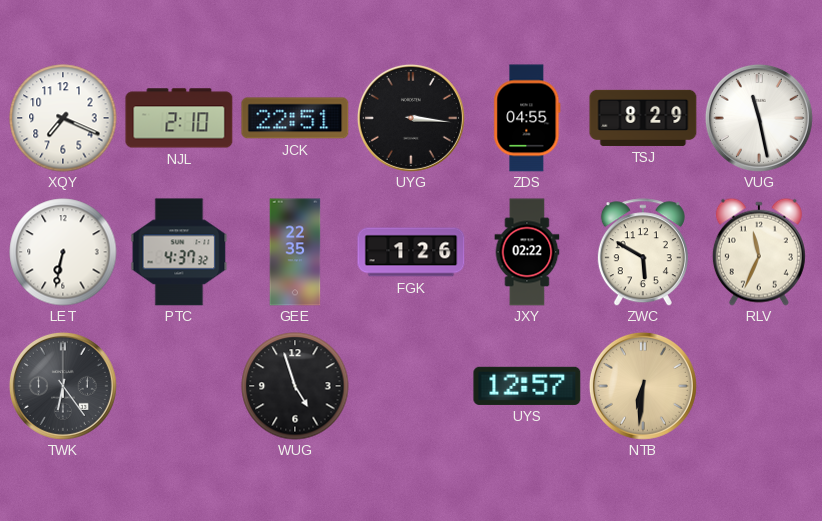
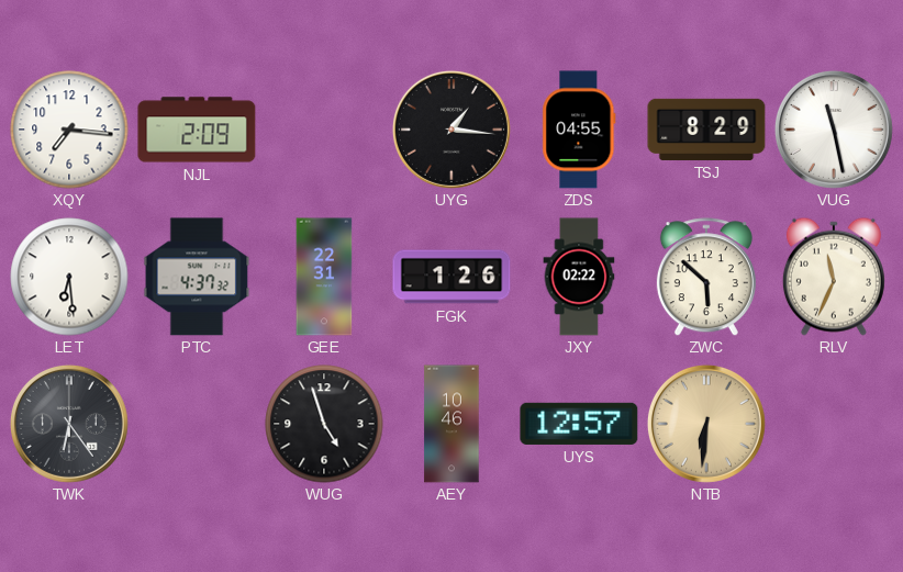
XQY: 7:19 -> 7:16
NJL: 2:10 -> 2:09
JCK: 22:51 -> none
UYG: 3:16 -> 1:16
LET: 6:32 -> 6:29
GEE: 22:35 -> 22:31
ZWC: 5:50 -> 5:52
AEY: none -> 10:46
